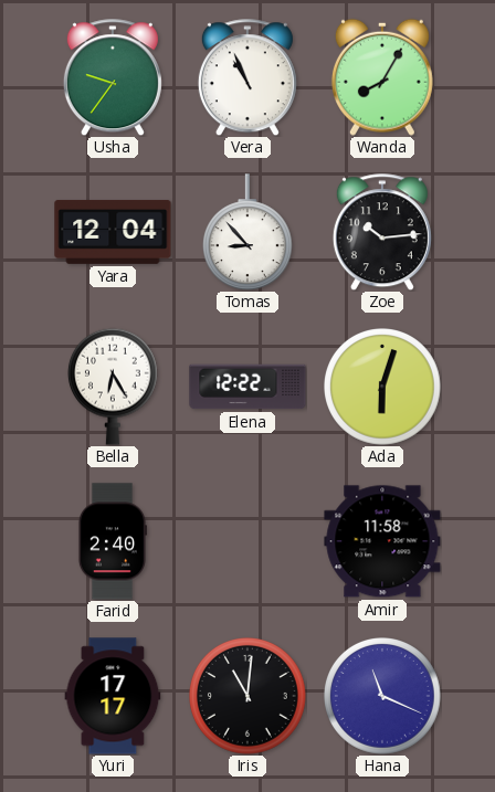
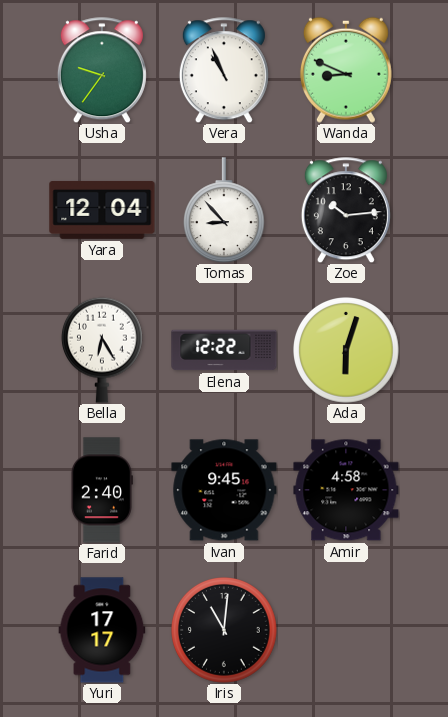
Wanda: 8:05 -> 8:49
Ivan: none -> 9:45
Amir: 11:58 -> 4:58
Hana: 11:19 -> none
